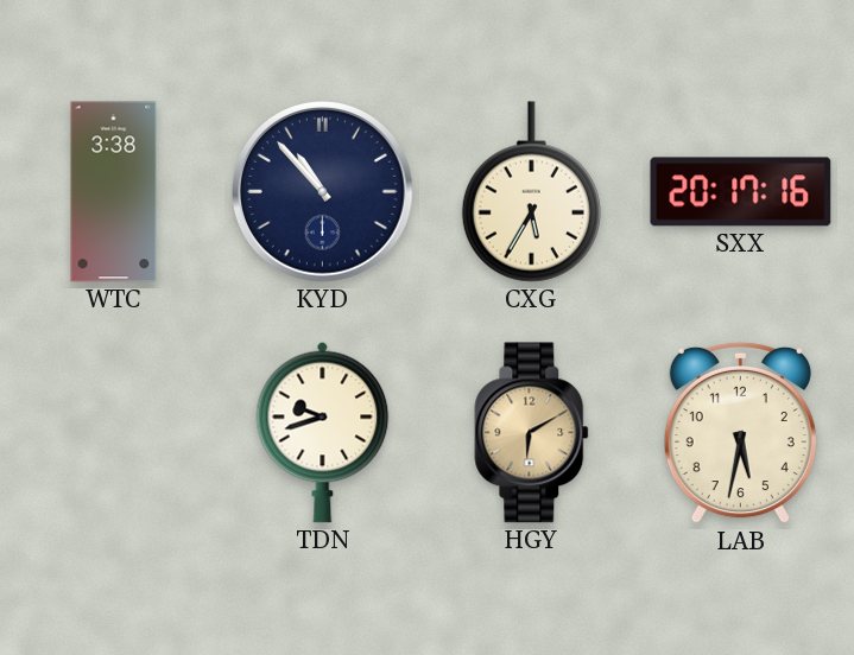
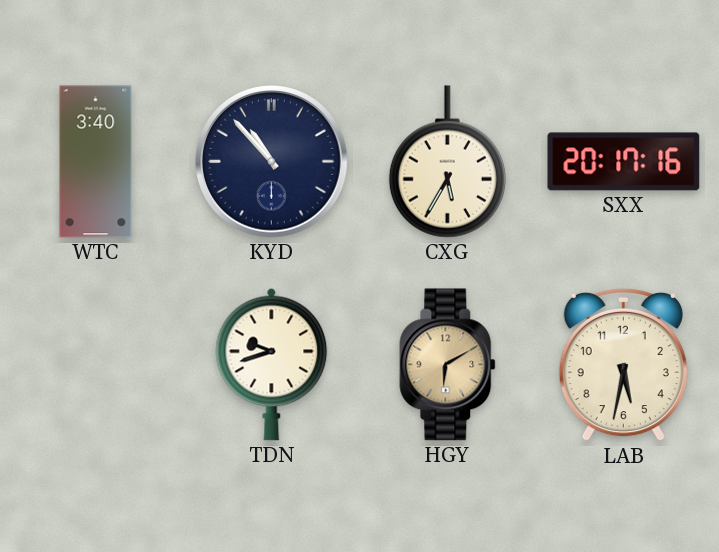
WTC: 3:38 -> 3:40
